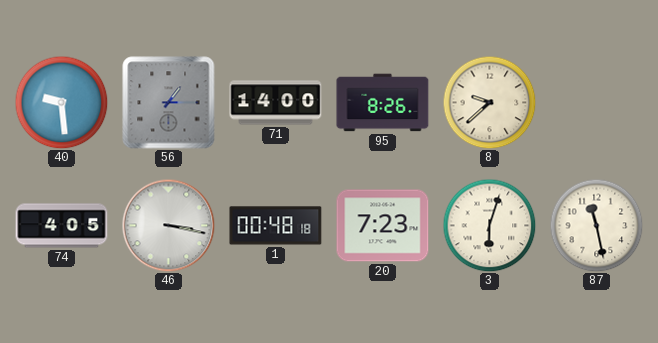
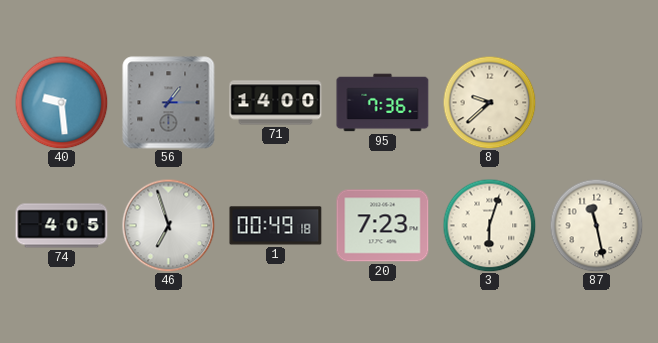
95: 8:26 -> 7:36
46: 3:17 -> 6:57
1: 00:48 -> 00:49
